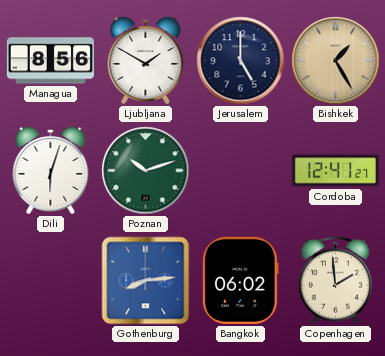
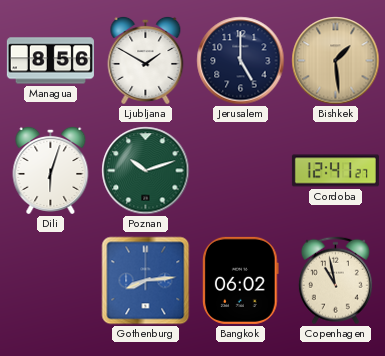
Bishkek: 1:25 -> 1:29
Copenhagen: 1:59 -> 10:58
